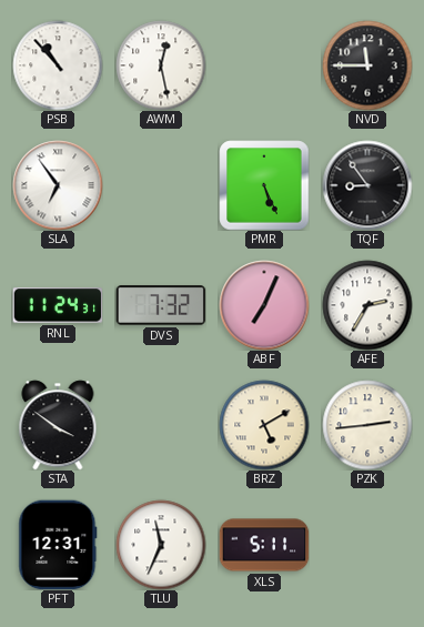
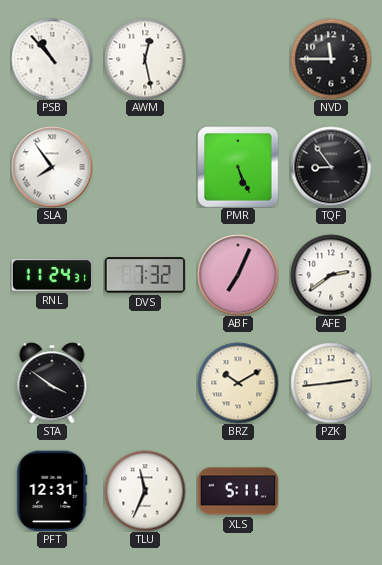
SLA: 6:54 -> 7:54
AFE: 2:35 -> 2:39
BRZ: 5:10 -> 10:10
